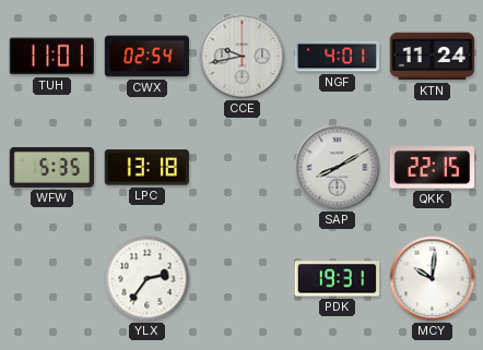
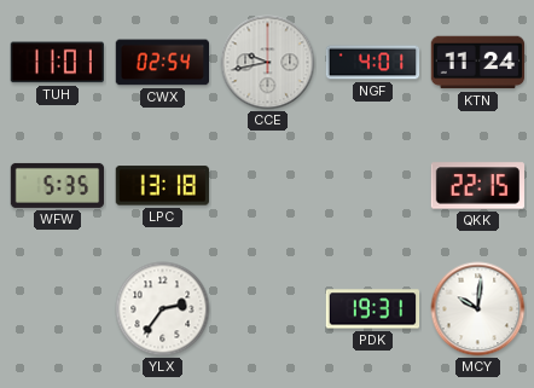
SAP: 8:10 -> none
